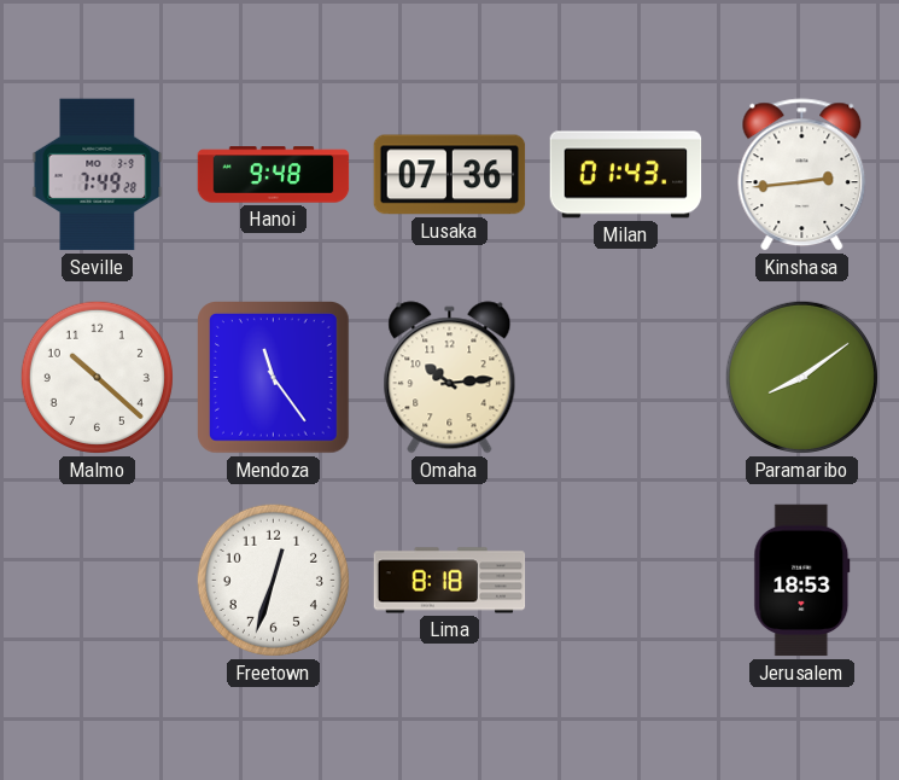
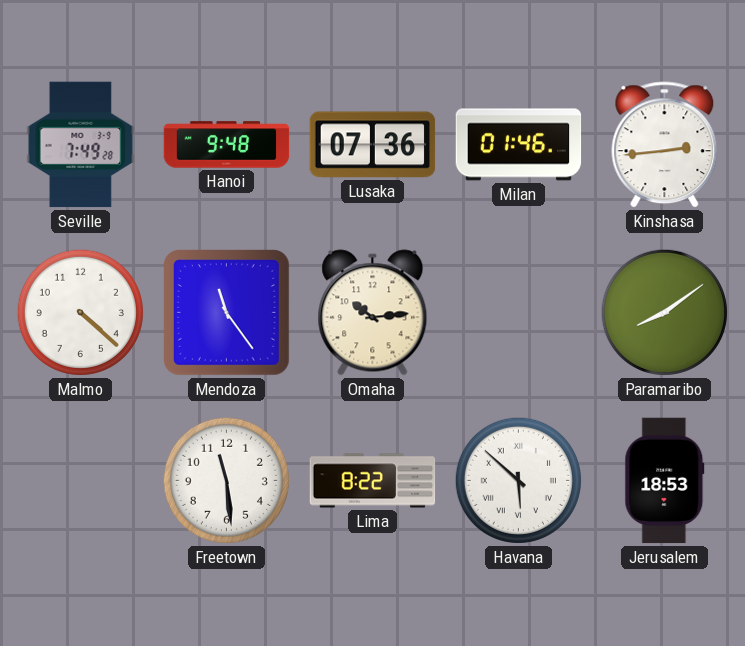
Milan: 01:43 -> 01:46
Malmo: 10:22 -> 4:22
Freetown: 12:33 -> 11:29
Lima: 8:18 -> 8:22
Havana: none -> 5:52
